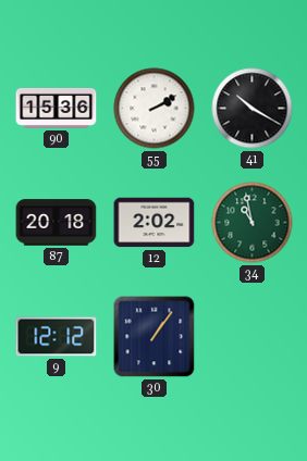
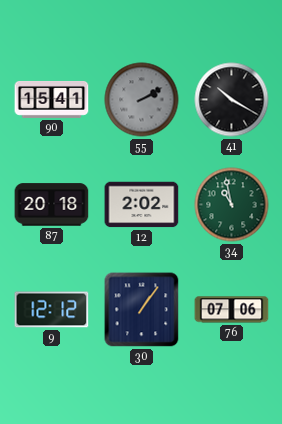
90: 15:36 -> 15:41
55 dial: white -> grey
76: none -> 07:06
